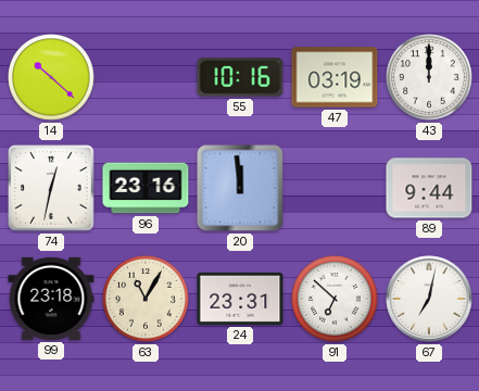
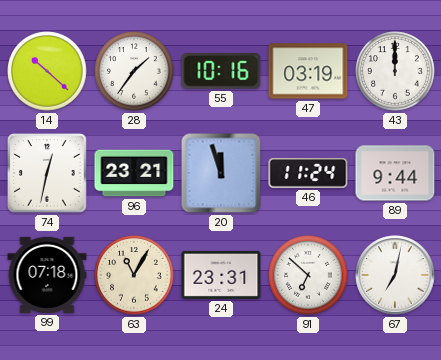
28: none -> 1:36
96: 23:16 -> 23:21
20: 11:59 -> 11:57
46: none -> 11:24
99: 23:18 -> 07:18
